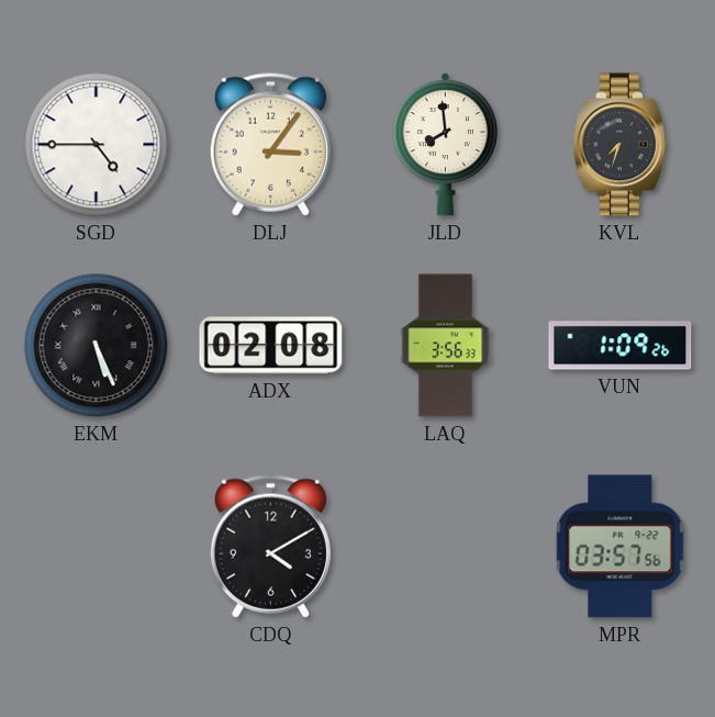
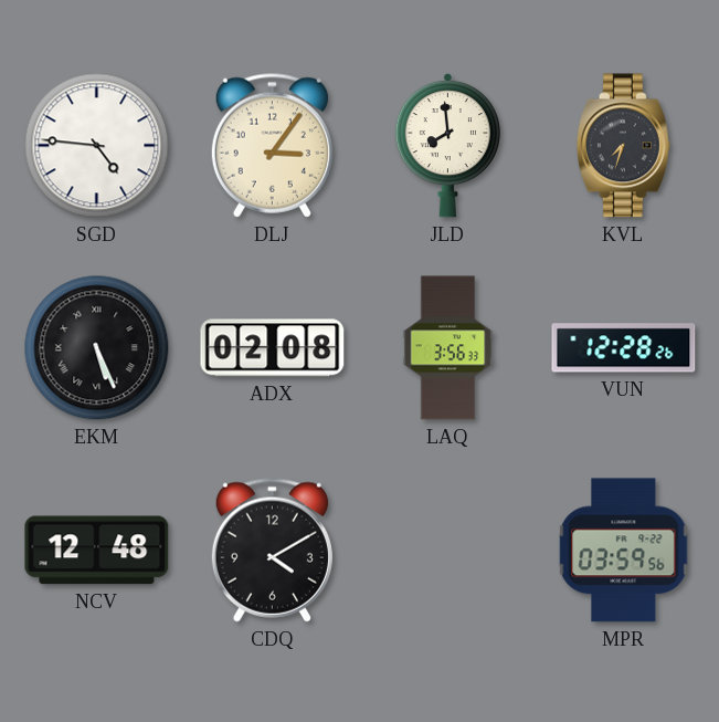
SGD: 4:45 -> 4:46
VUN: 1:09 -> 12:28
NCV: none -> 12:48
MPR: 03:57 -> 03:59
